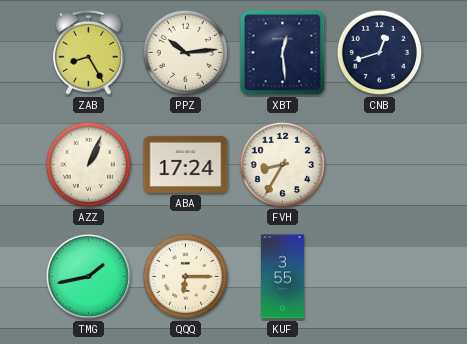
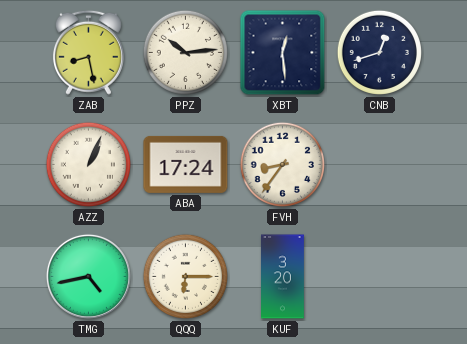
ZAB: 8:25 -> 8:28
FVH: 8:35 -> 8:36
TMG: 1:43 -> 4:43
KUF: 3:55 -> 3:20
